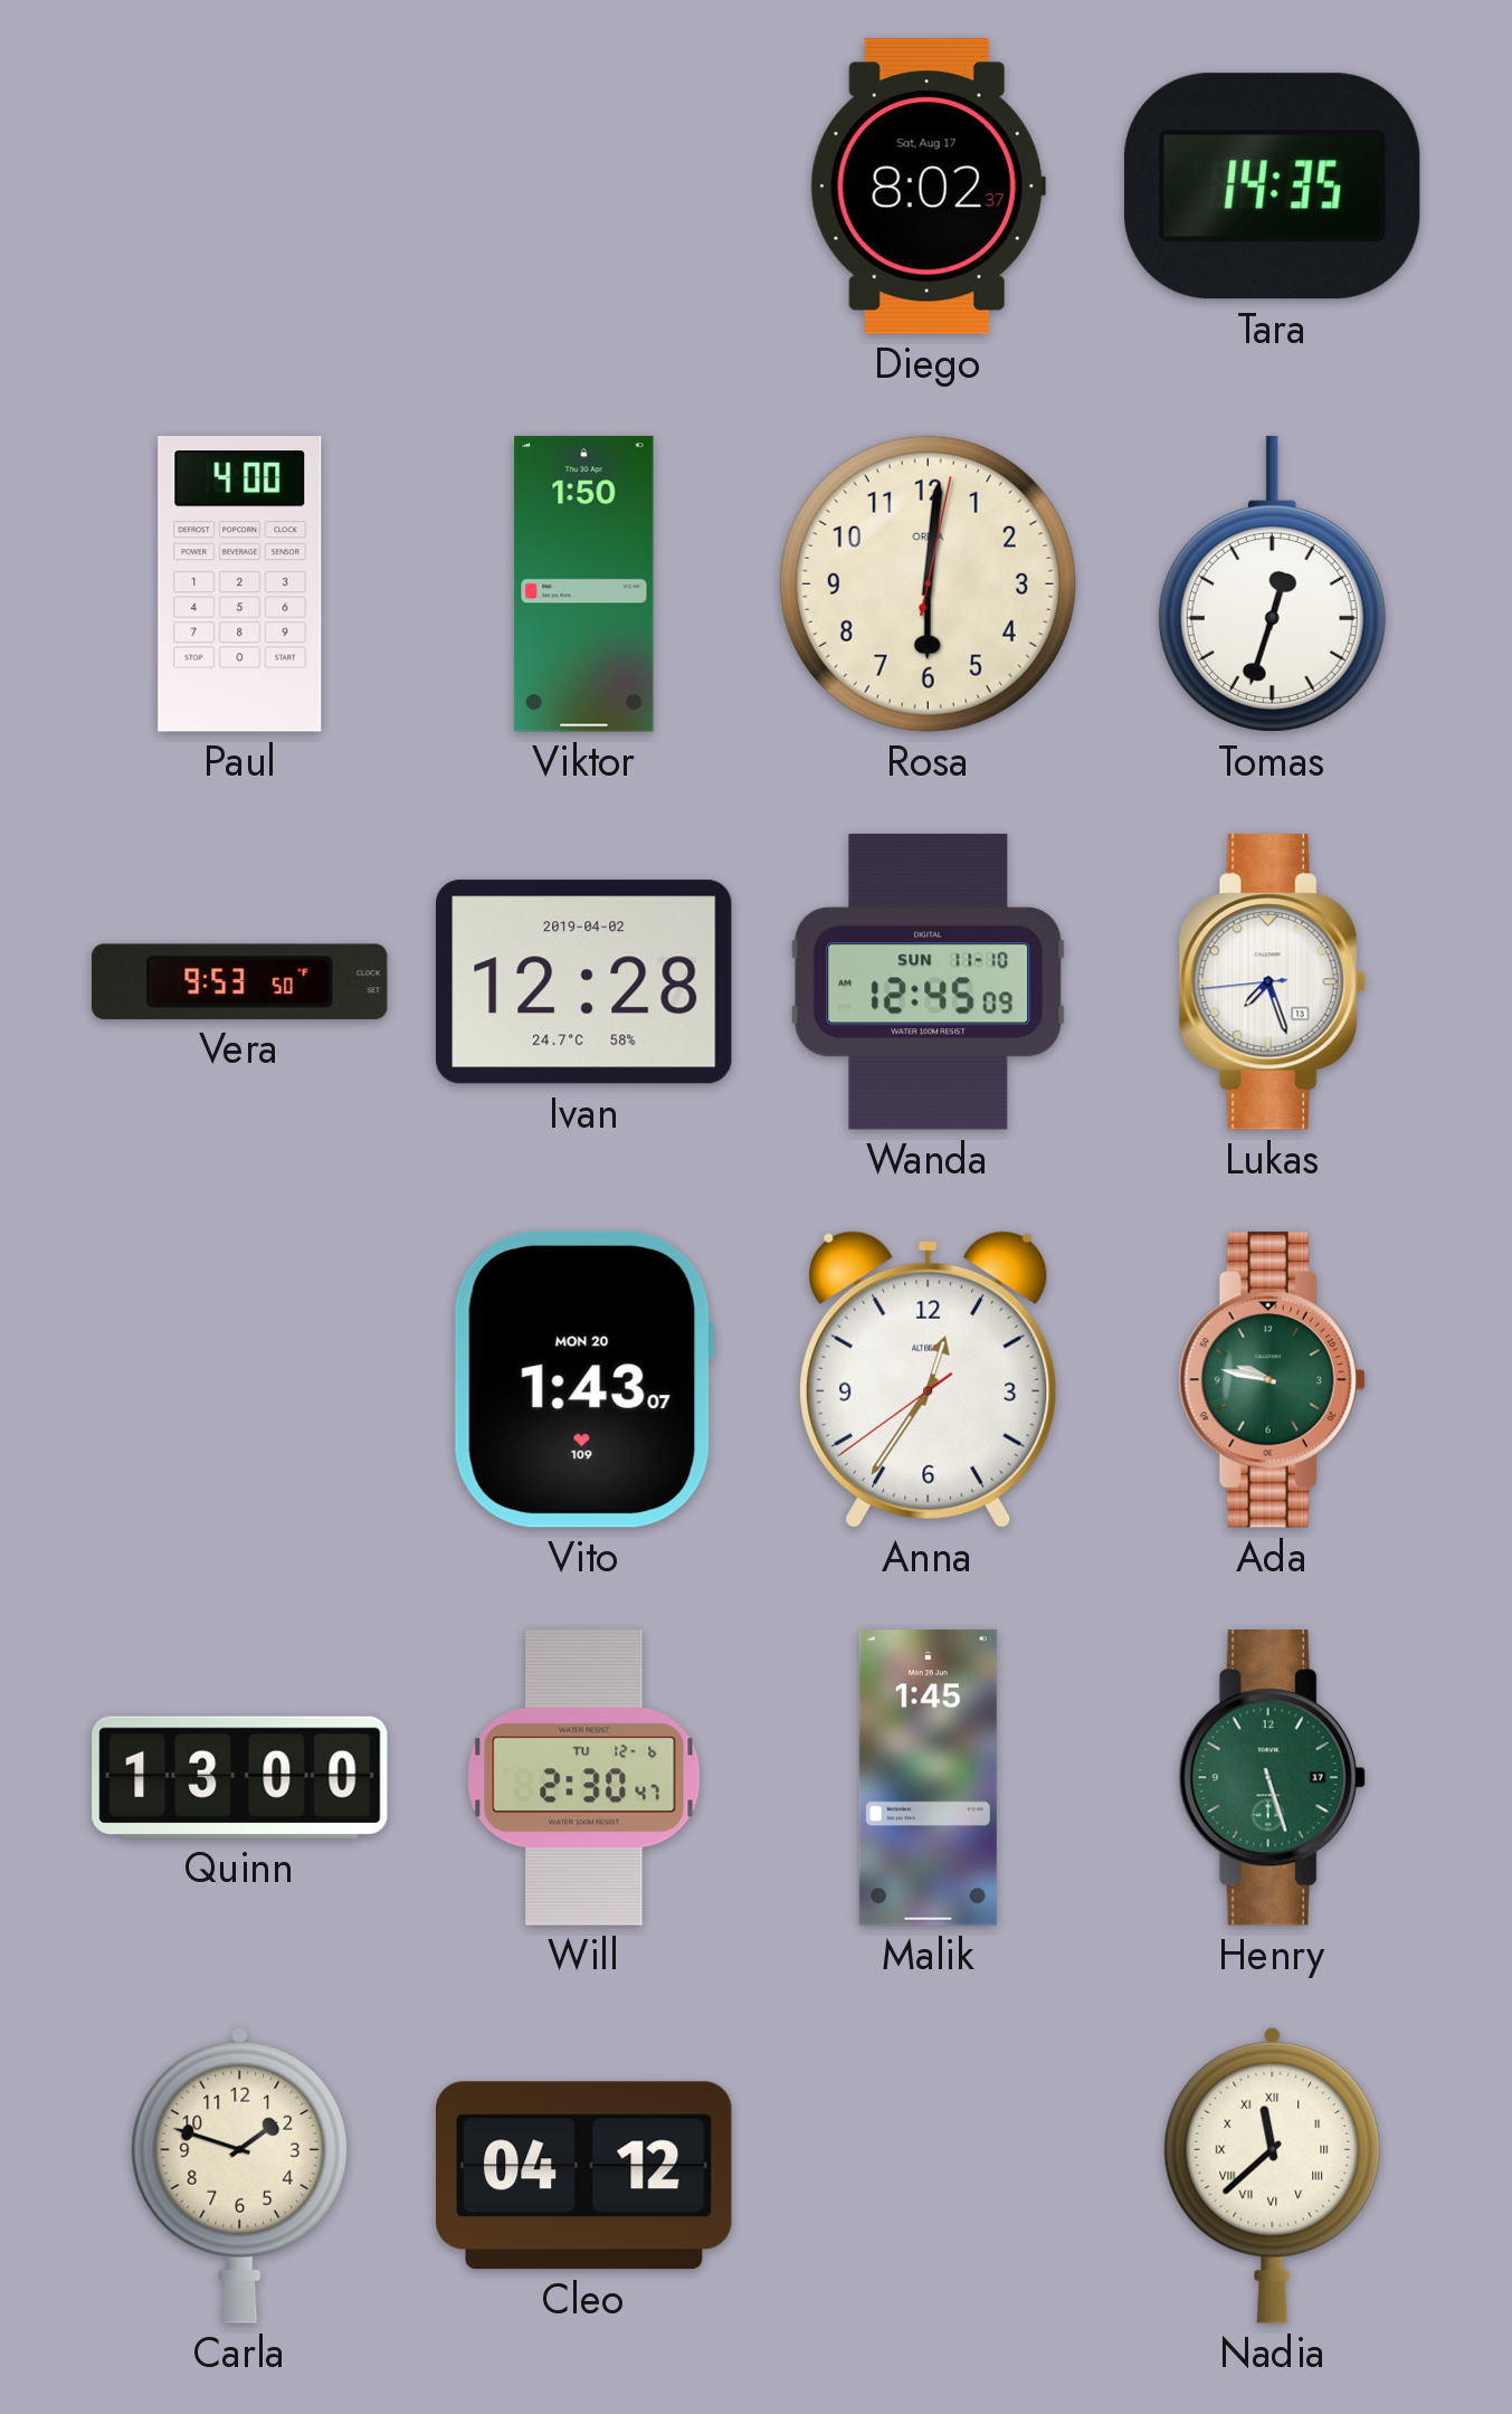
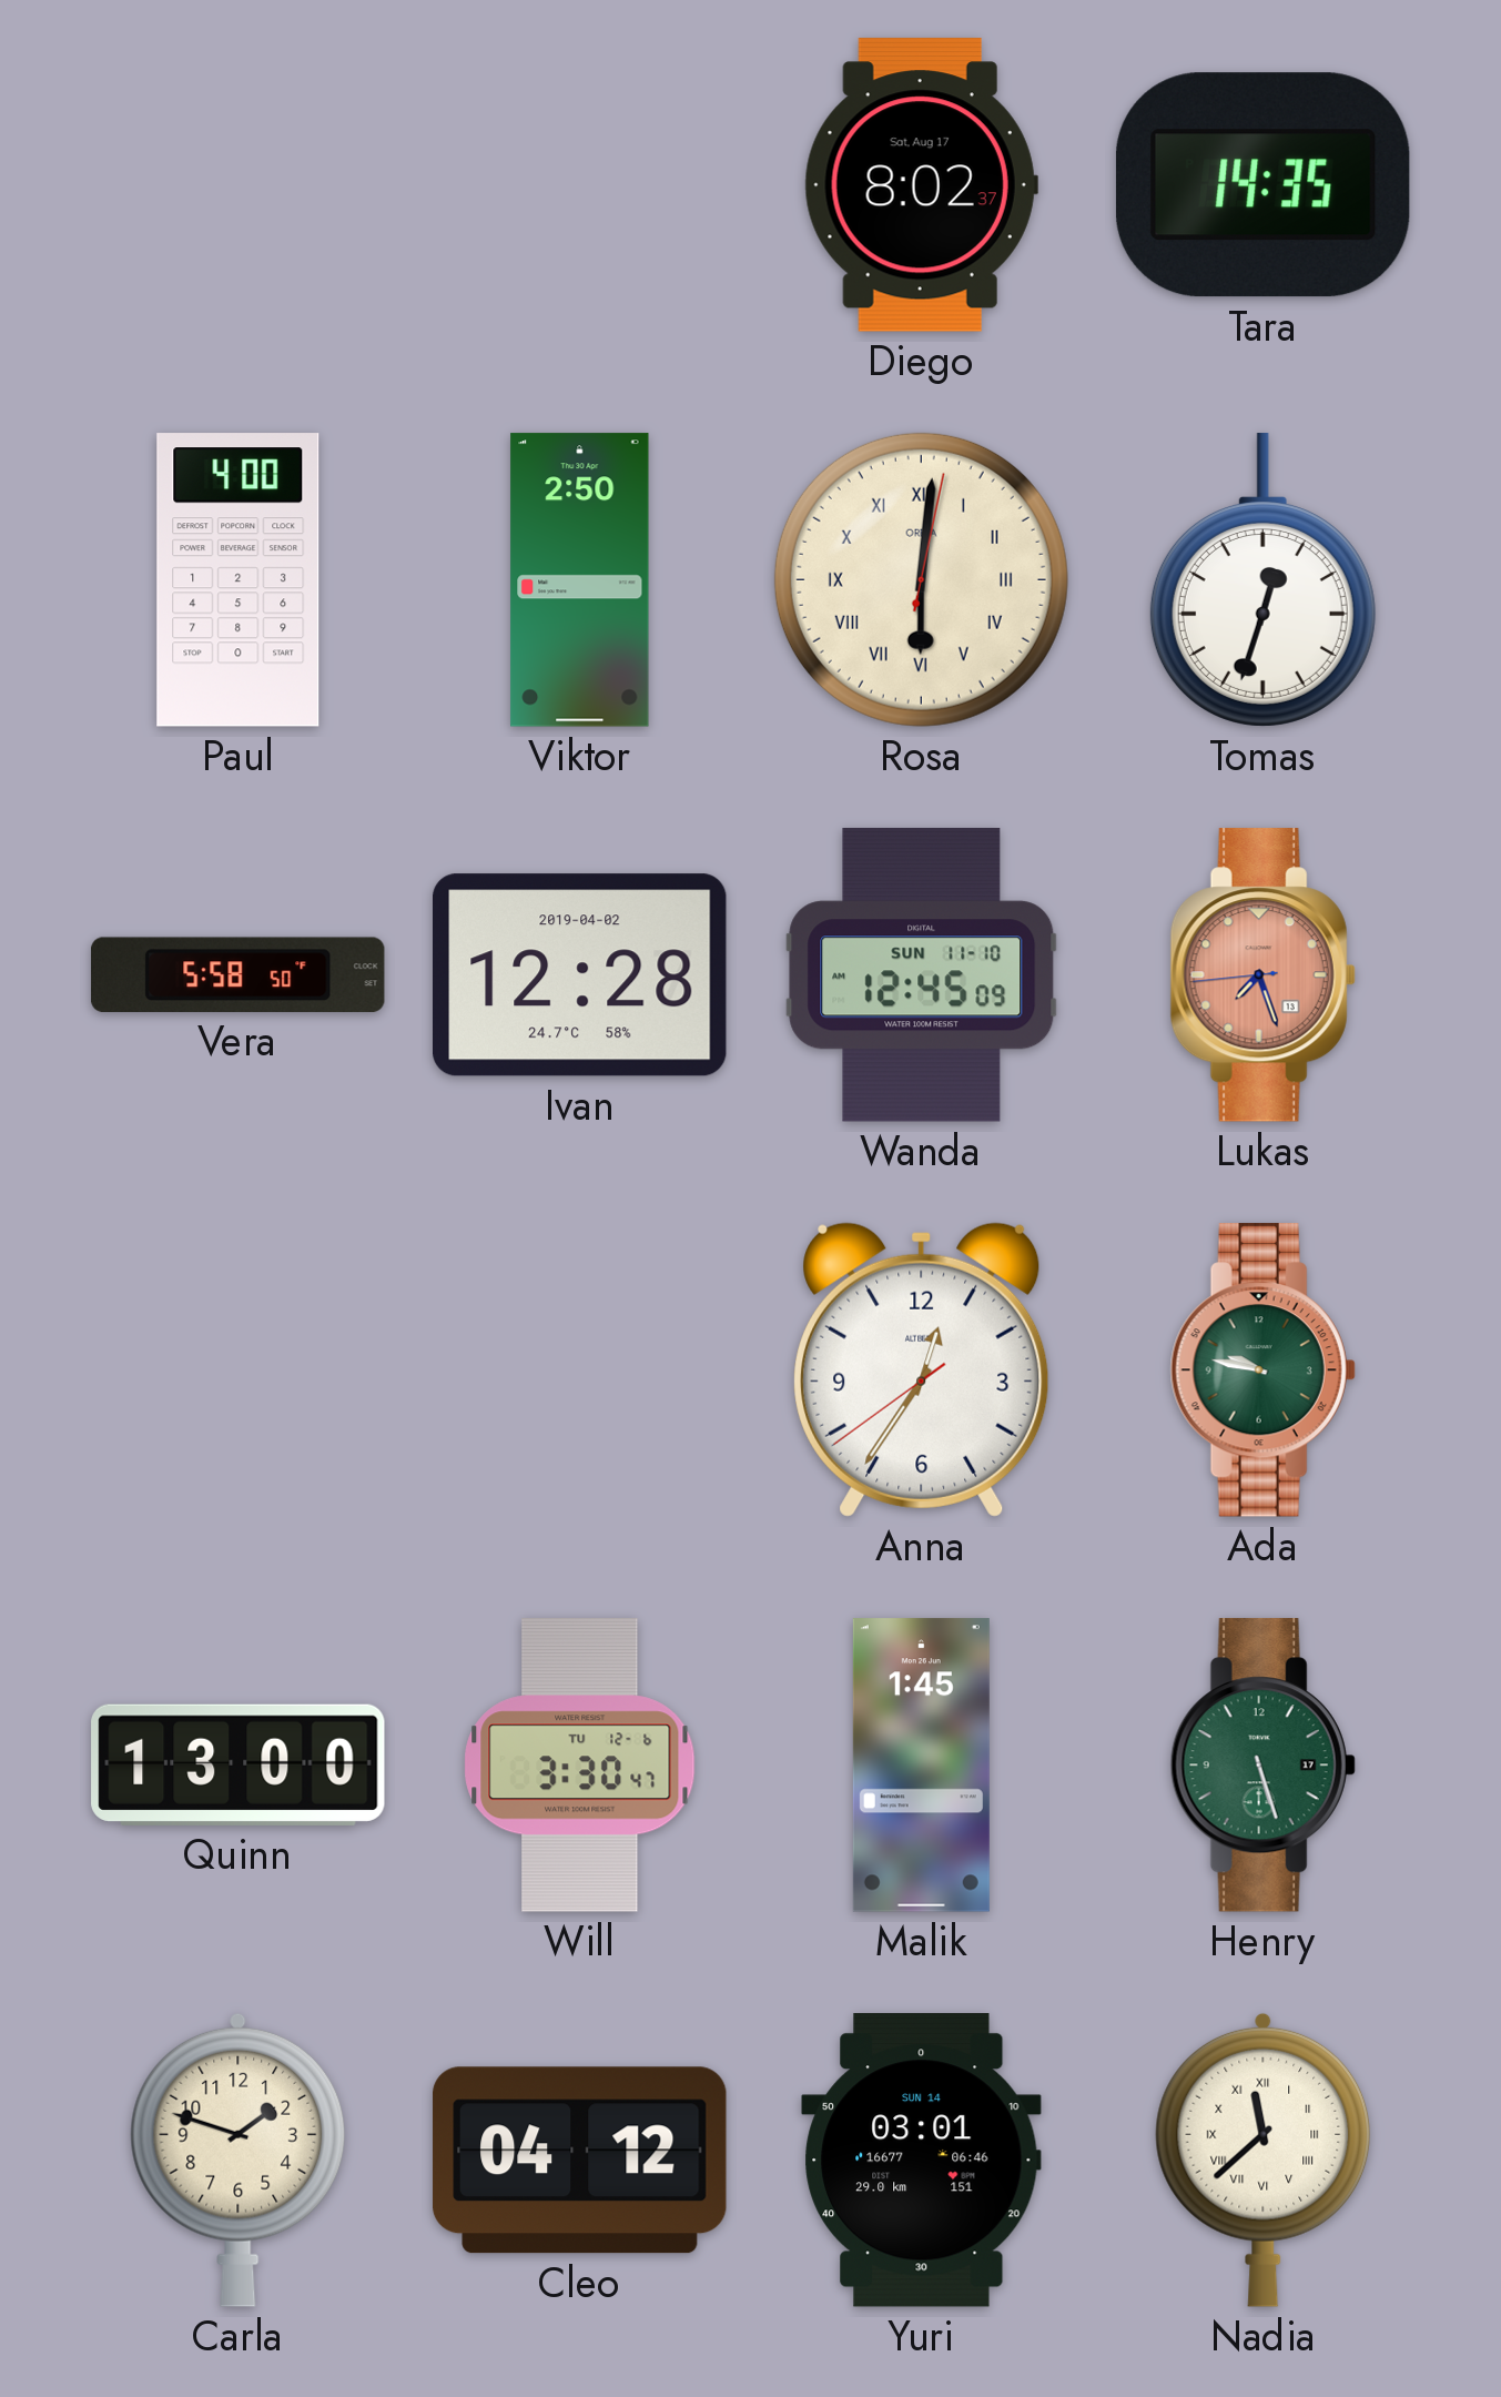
Viktor: 1:50 -> 2:50
Rosa numerals: Arabic -> Roman
Vera: 9:53 -> 5:58
Lukas dial: white -> salmon
Vito: 1:43 -> none
Will: 2:30 -> 3:30
Yuri: none -> 03:01
